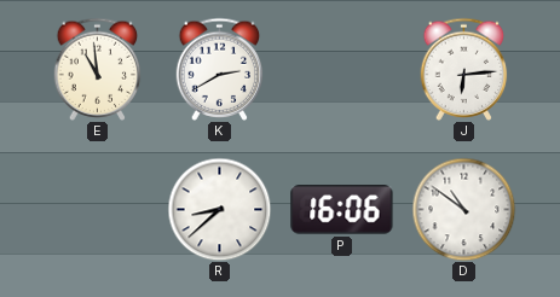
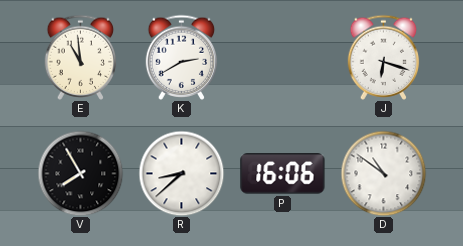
J: 6:14 -> 6:18
V: none -> 7:55
